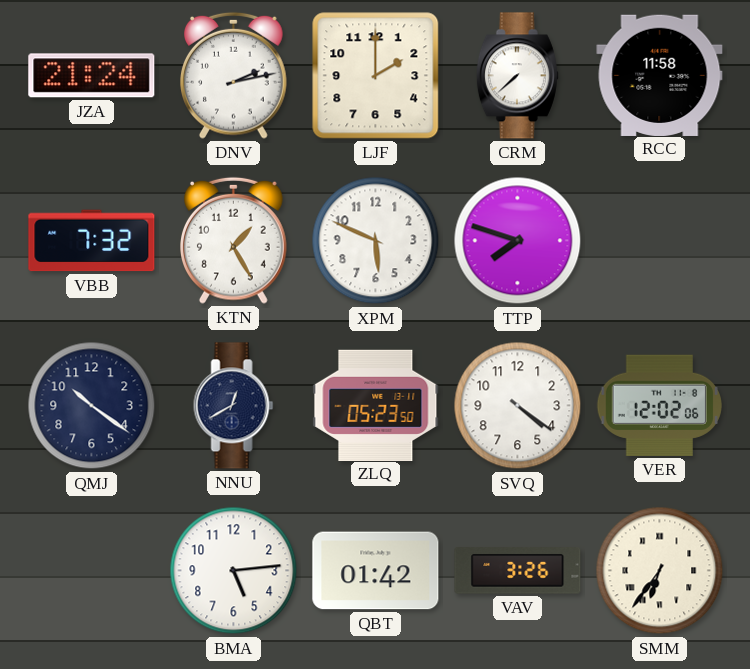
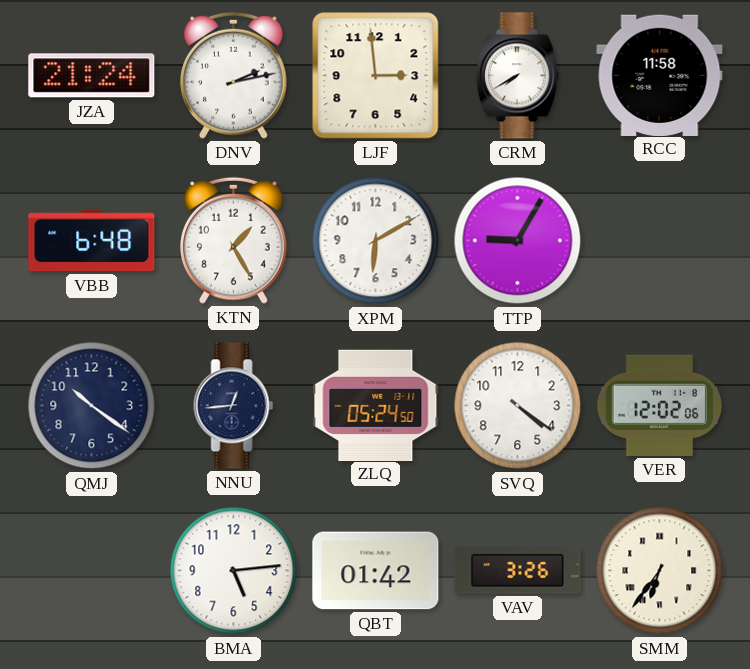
LJF: 2:00 -> 2:59
CRM: 7:38 -> 7:40
VBB: 7:32 -> 6:48
XPM: 5:49 -> 6:10
TTP: 7:48 -> 9:05
NNU: 12:40 -> 12:44
ZLQ: 05:23 -> 05:24
